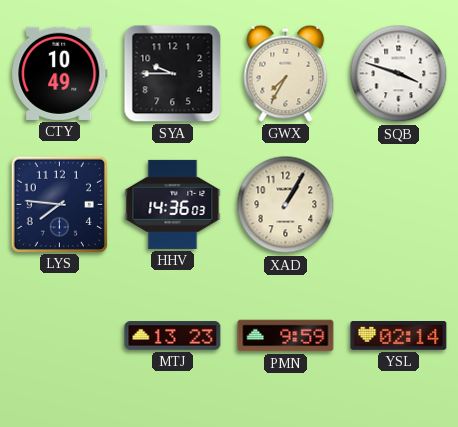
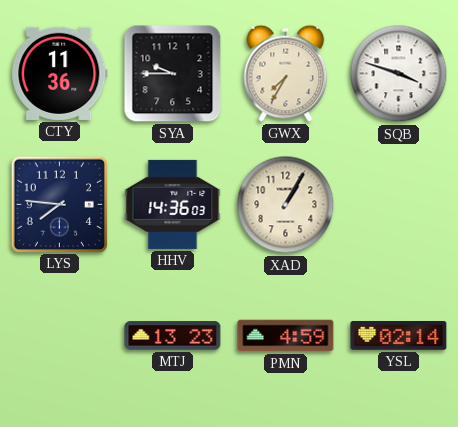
CTY: 10:49 -> 11:36
PMN: 9:59 -> 4:59
